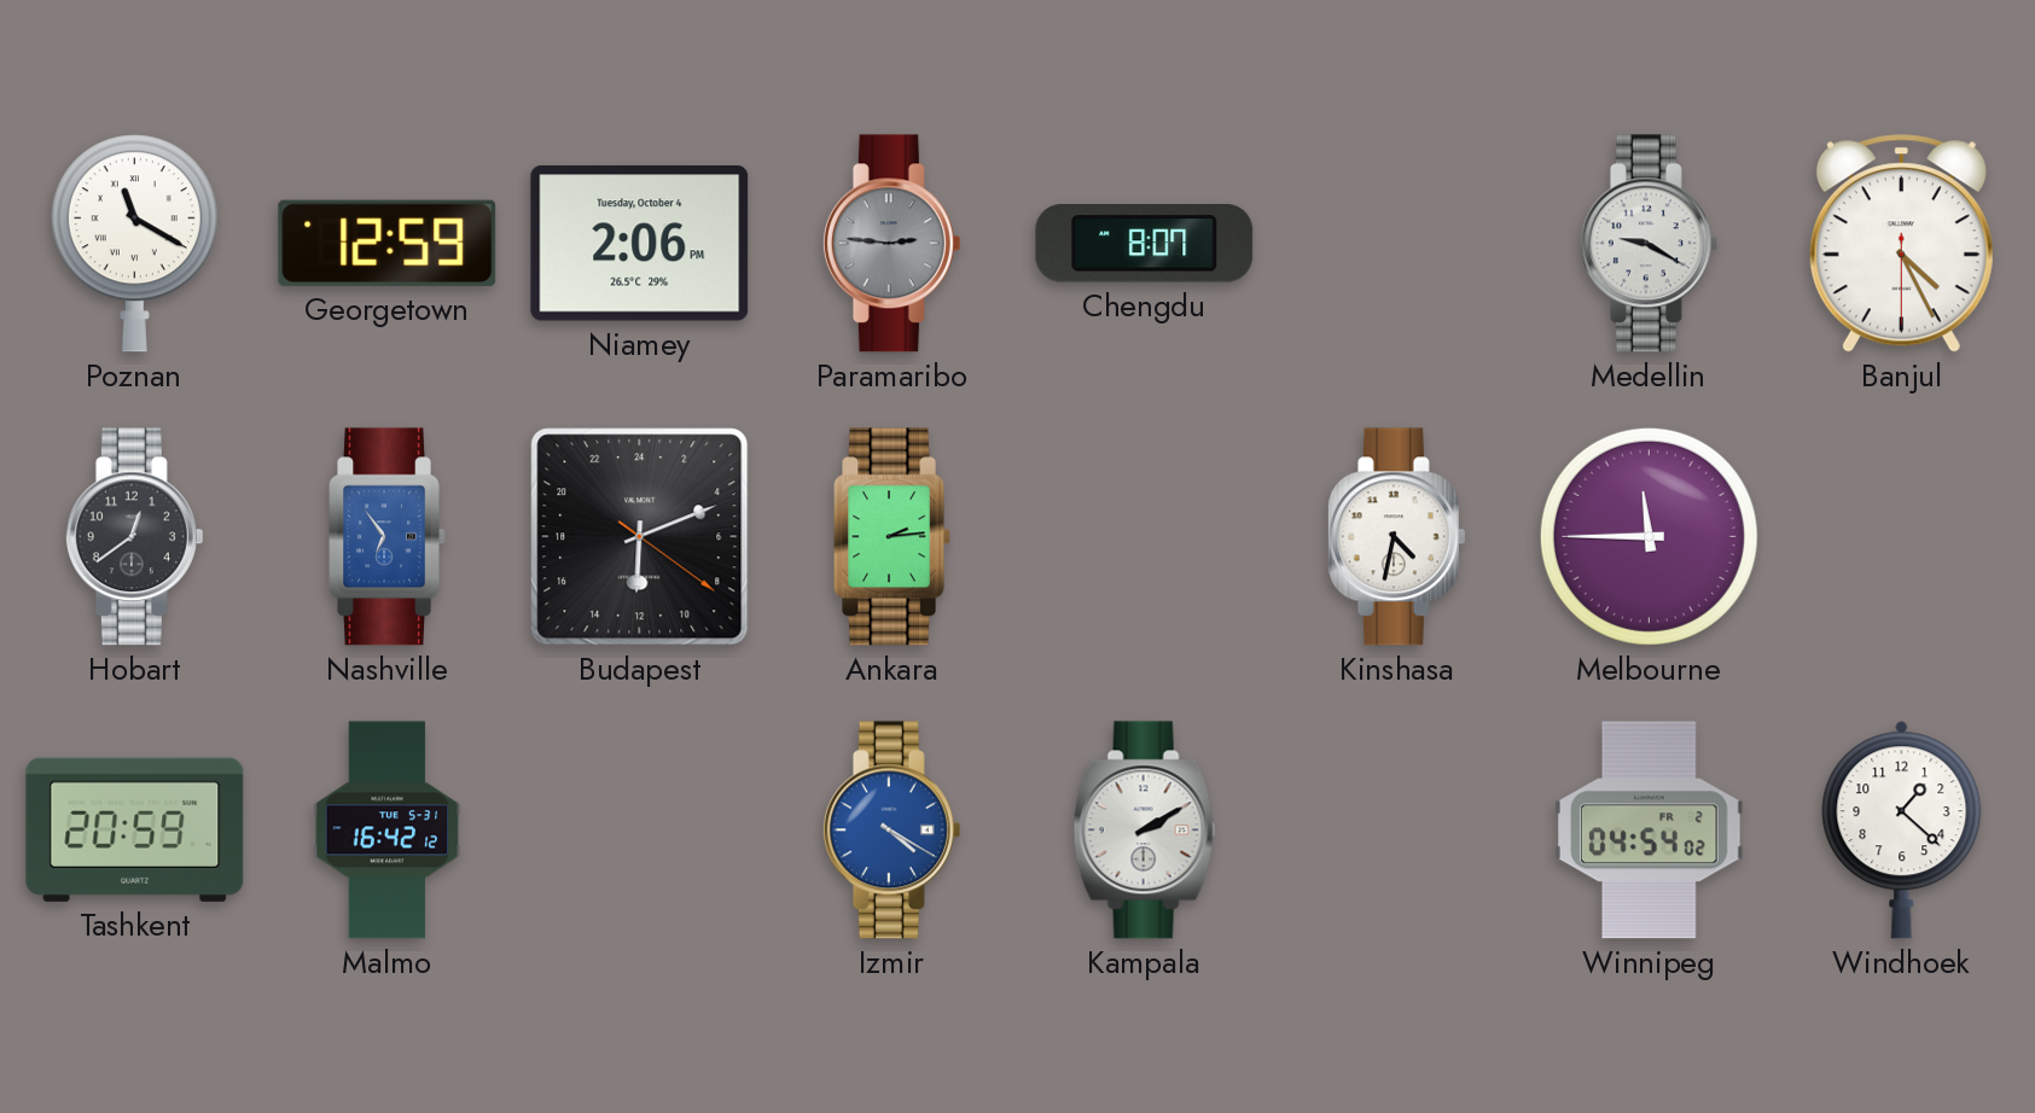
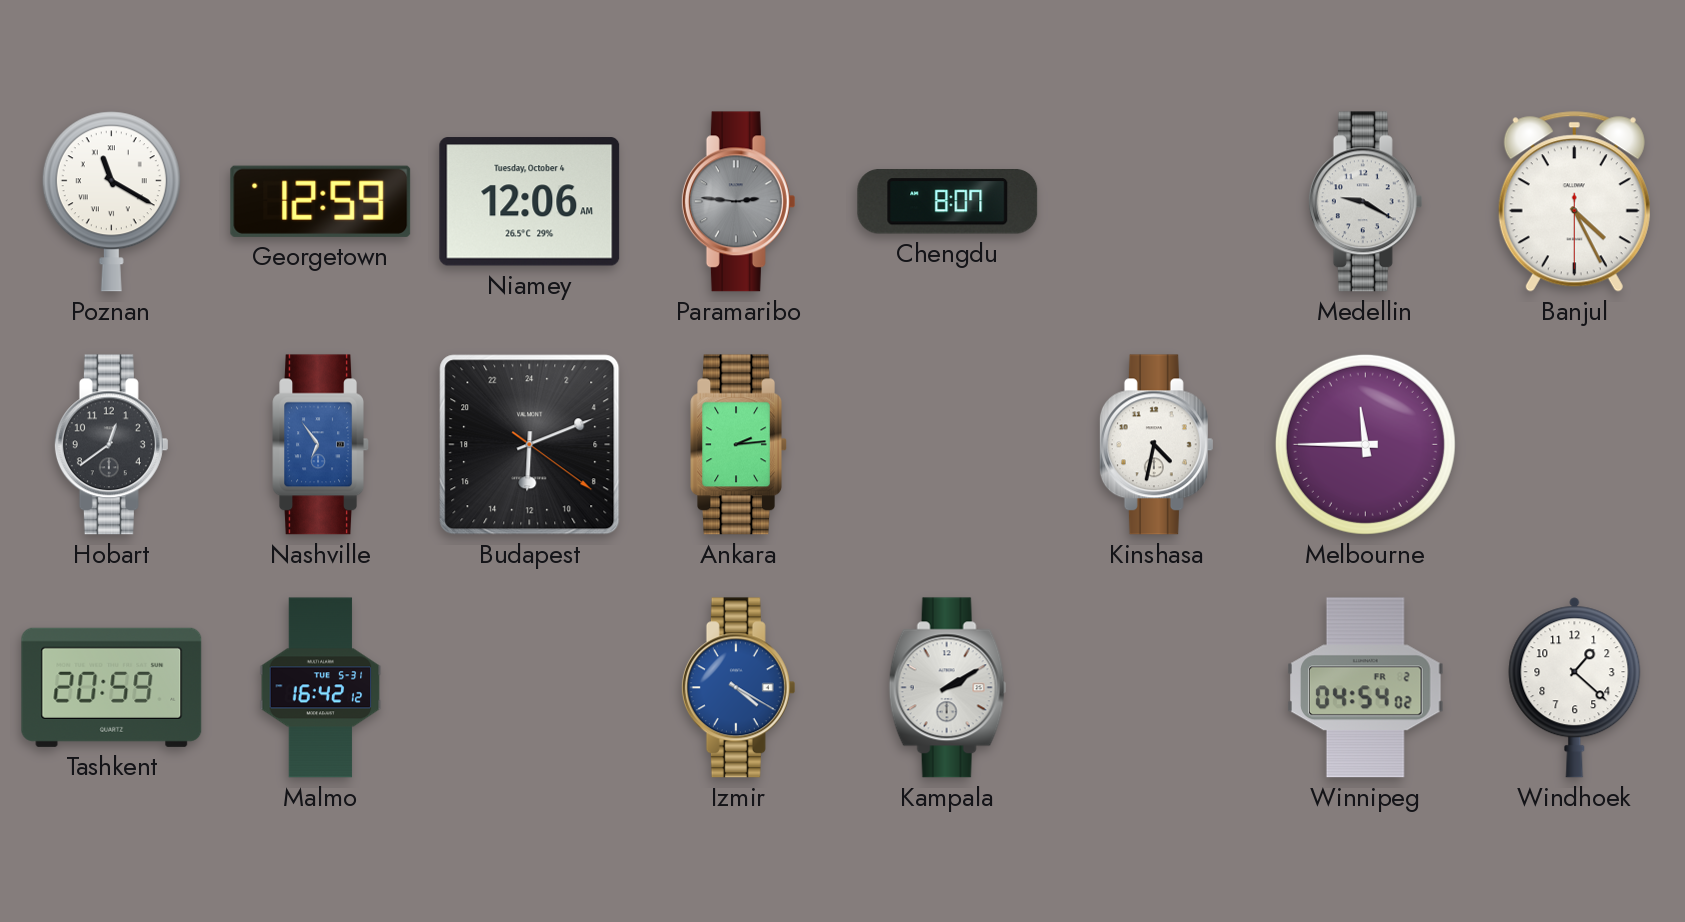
Niamey: 2:06 -> 12:06
